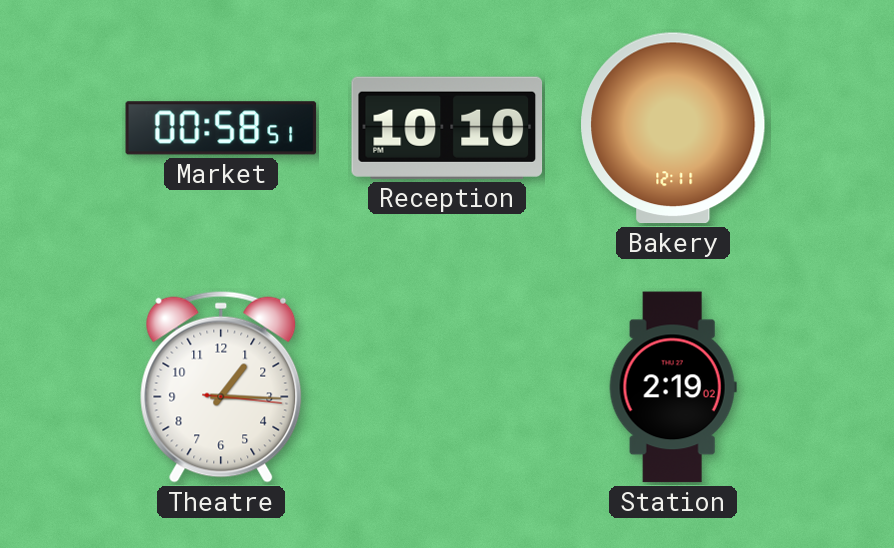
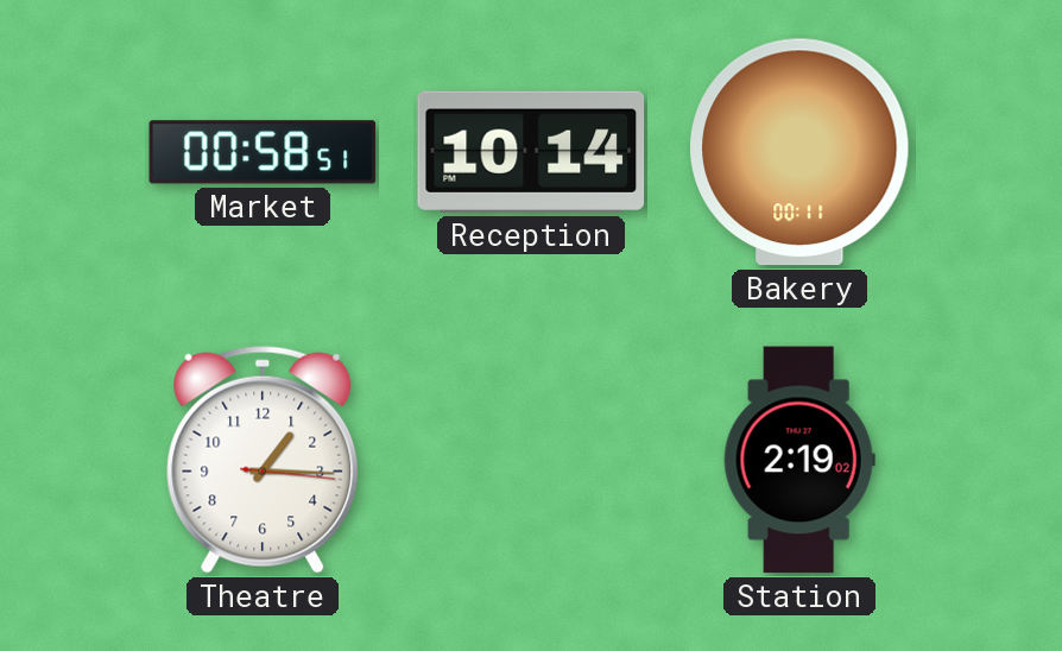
Reception: 10:10 -> 10:14
Bakery: 12:11 -> 00:11
